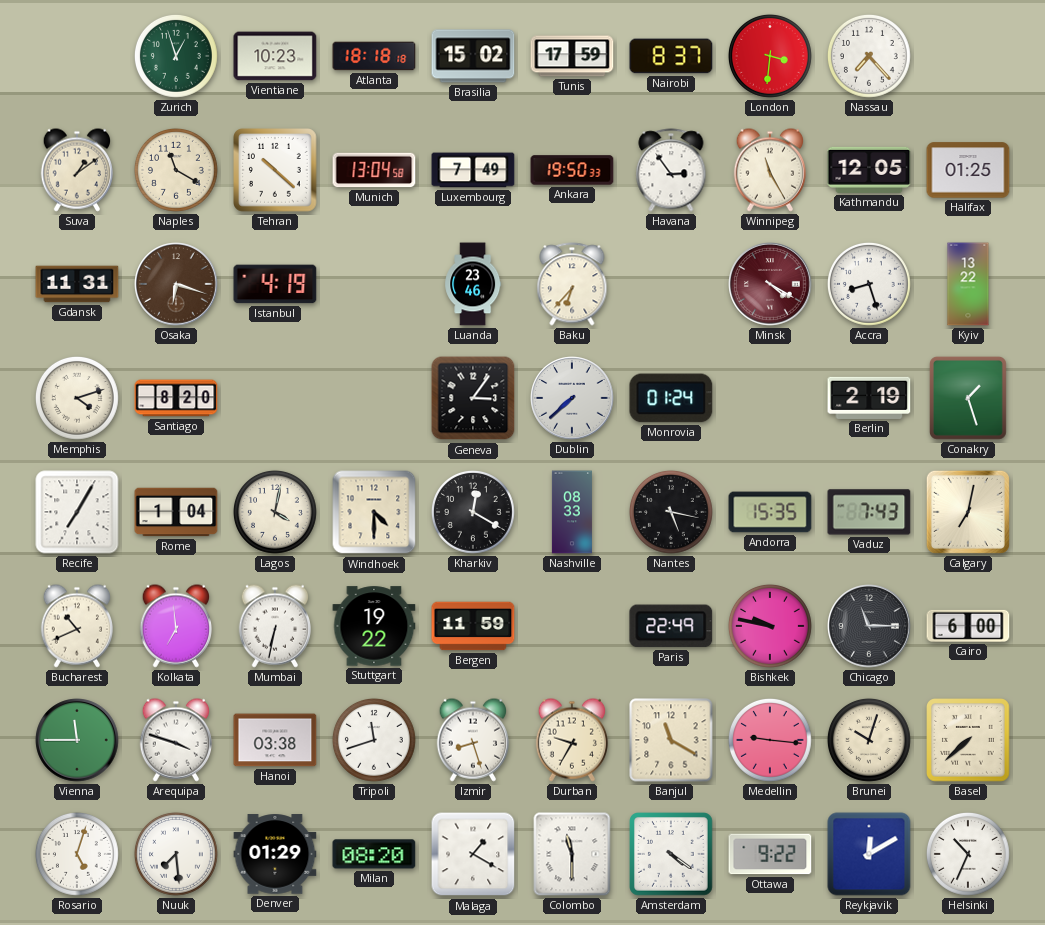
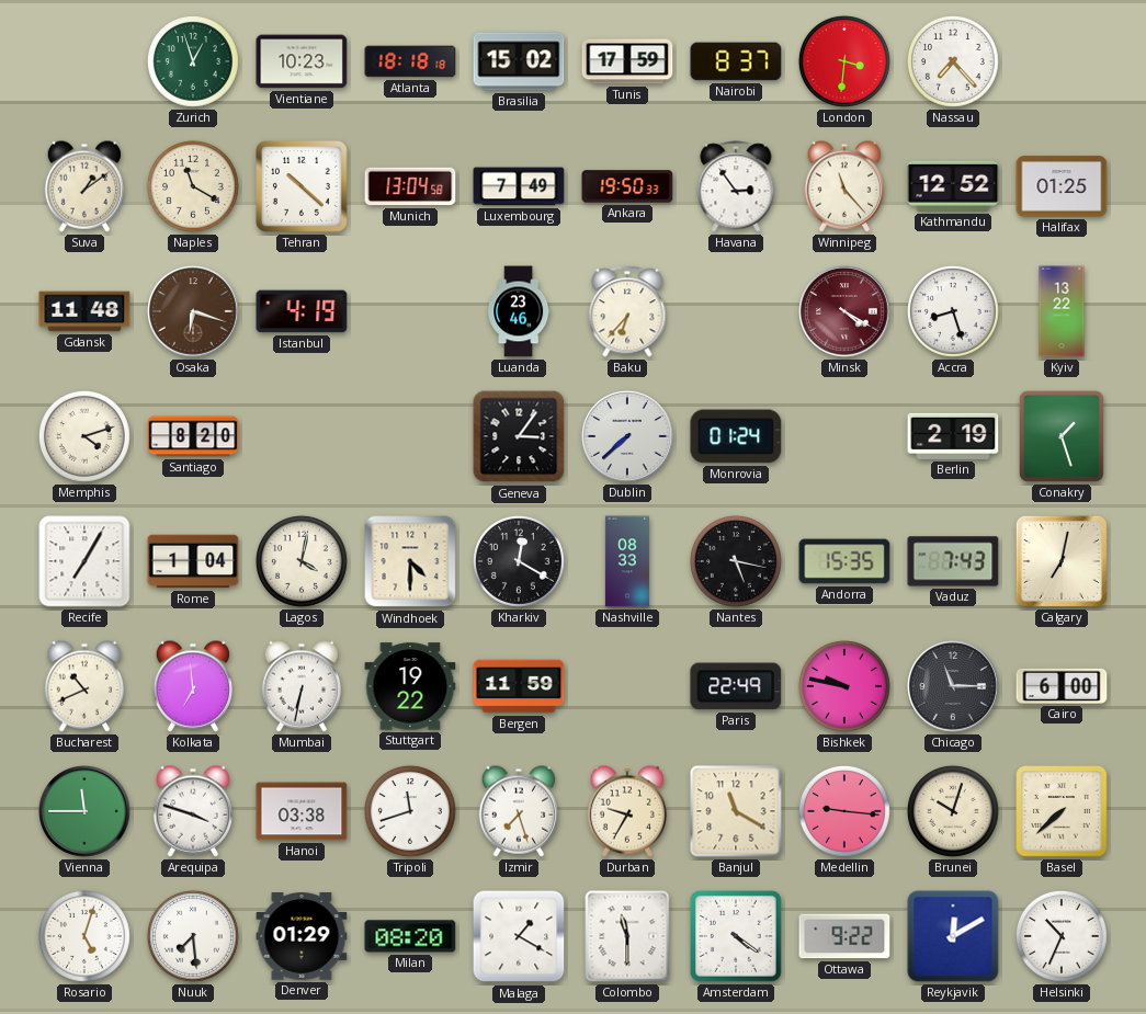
Winnipeg: 11:25 -> 11:23
Kathmandu: 12:05 -> 12:52
Gdansk: 11:31 -> 11:48
Izmir: 8:27 -> 7:27
